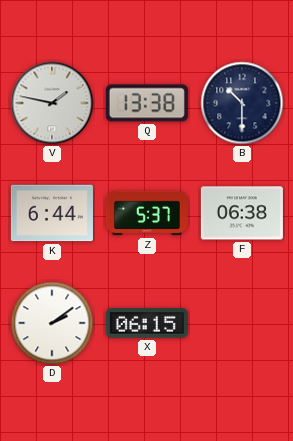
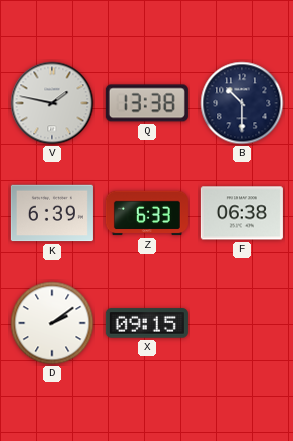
K: 6:44 -> 6:39
Z: 5:37 -> 6:33
X: 06:15 -> 09:15
